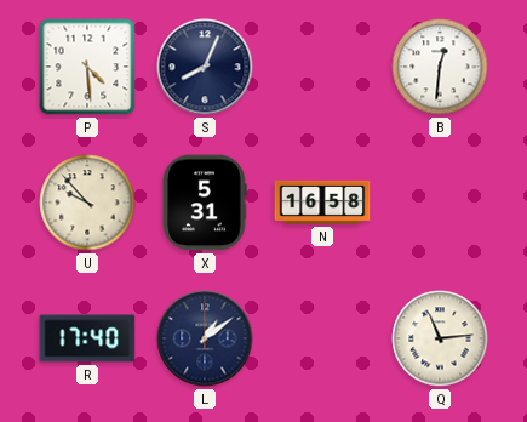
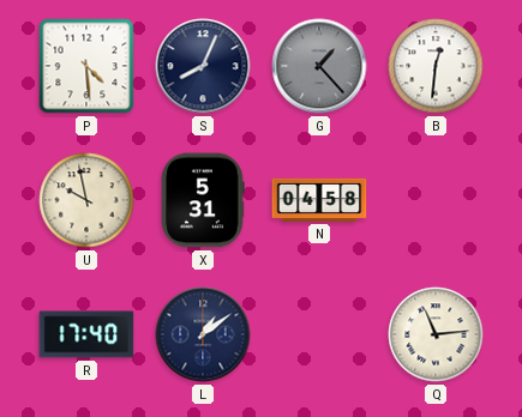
G: none -> 1:23
U: 9:53 -> 9:58
N: 16:58 -> 04:58
